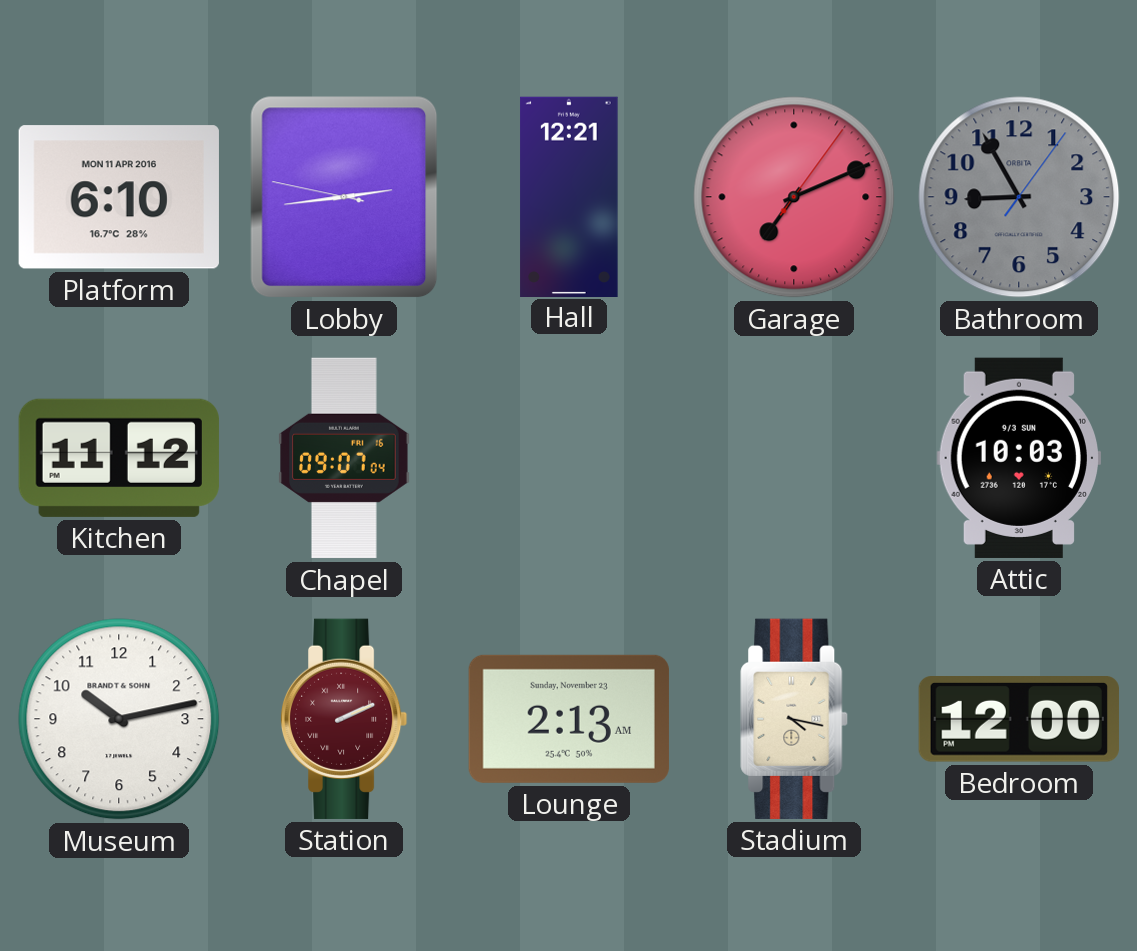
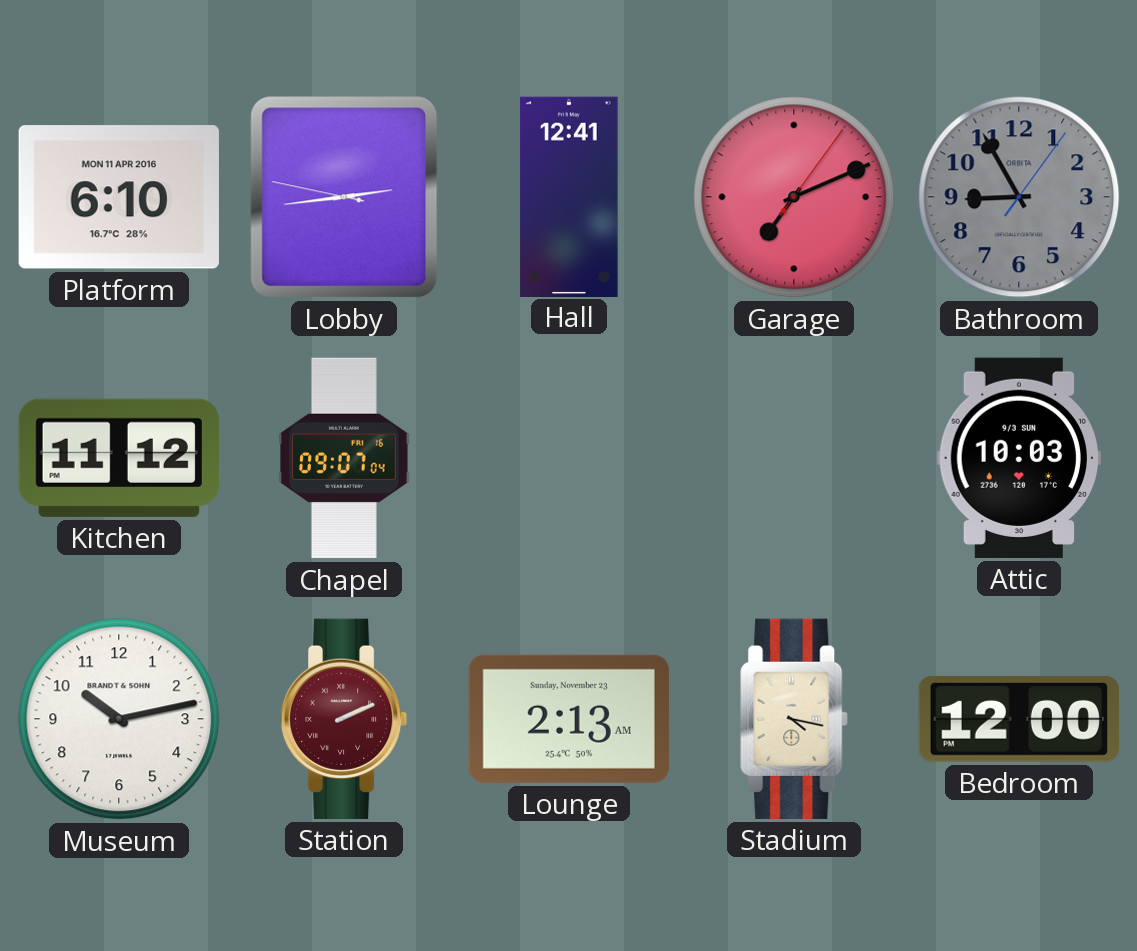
Hall: 12:21 -> 12:41
